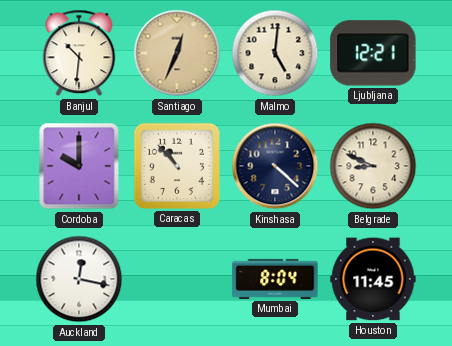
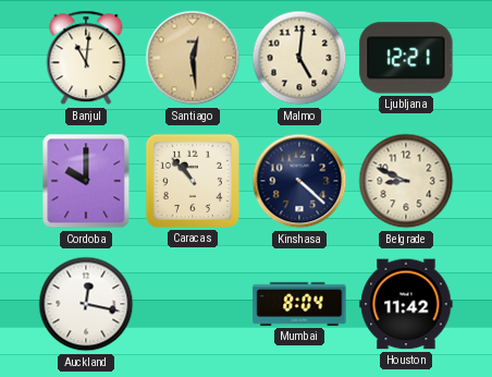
Banjul: 10:31 -> 11:01
Santiago: 12:34 -> 12:29
Houston: 11:45 -> 11:42
